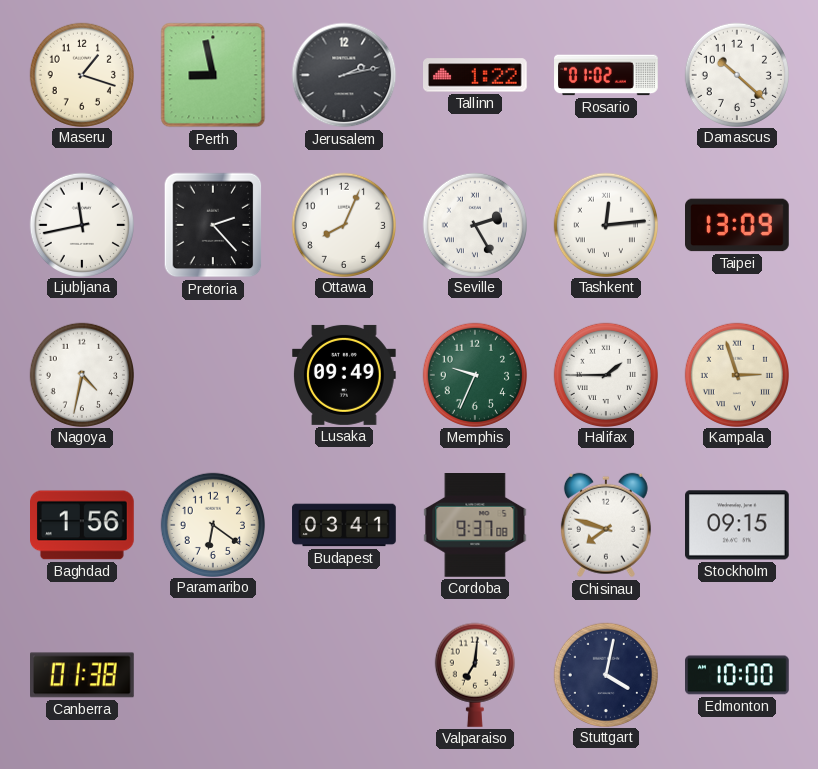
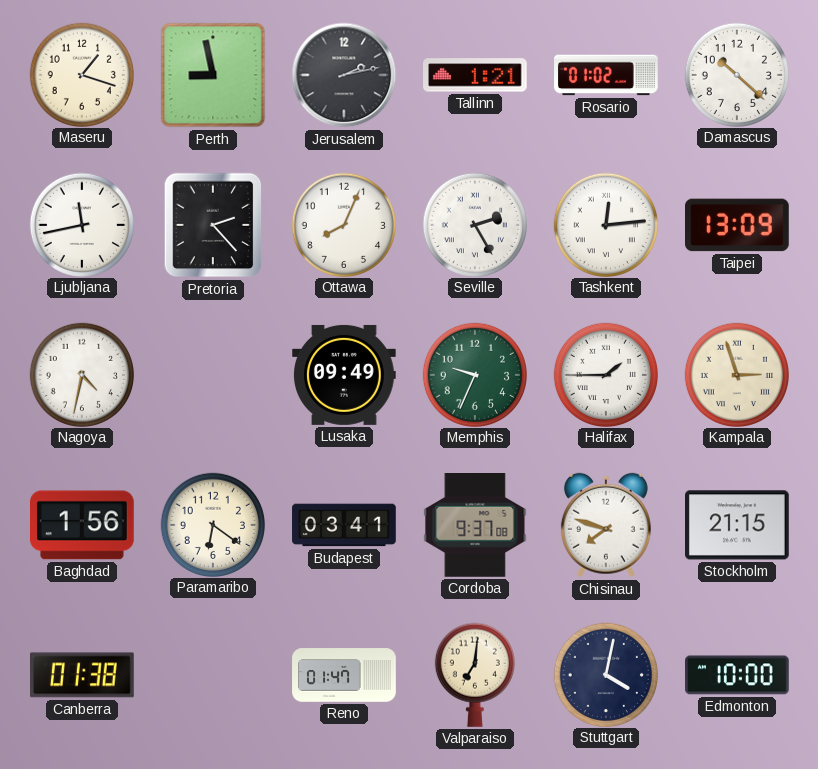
Tallinn: 1:22 -> 1:21
Stockholm: 09:15 -> 21:15
Reno: none -> 01:47
